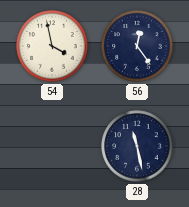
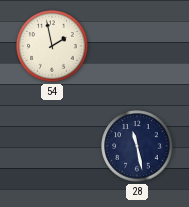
54: 3:58 -> 1:58
56: 12:24 -> none
